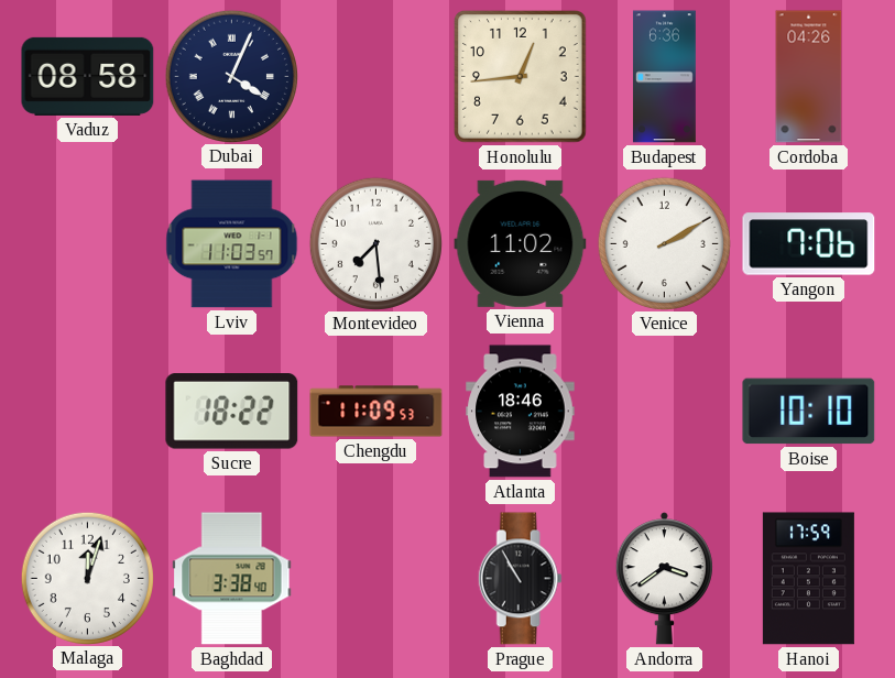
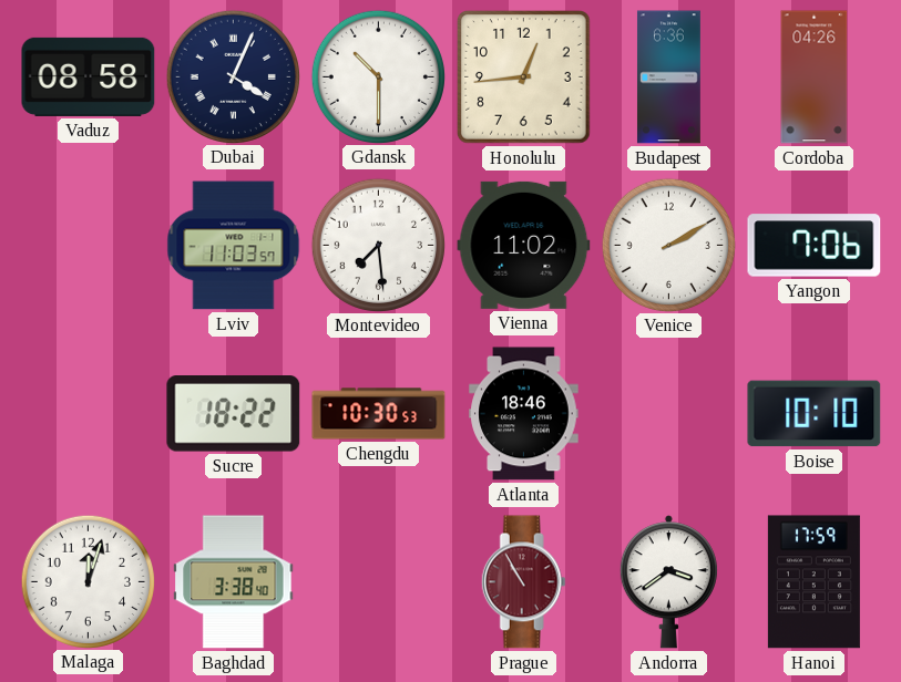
Gdansk: none -> 10:30
Chengdu: 11:09 -> 10:30
Prague dial: black -> burgundy
